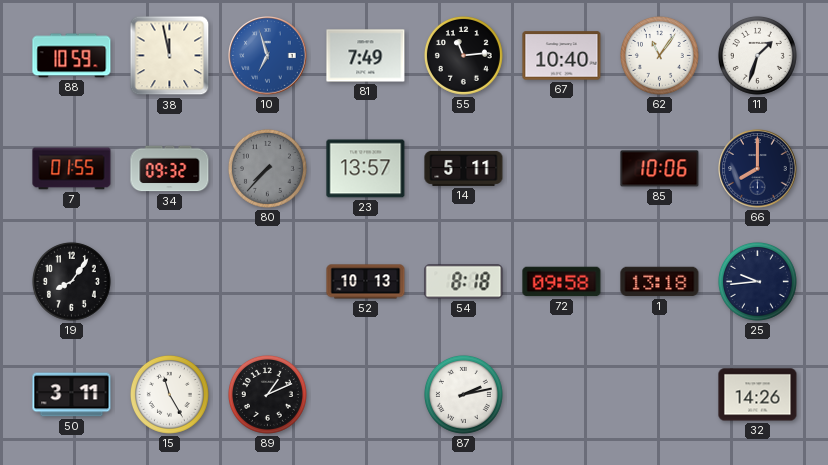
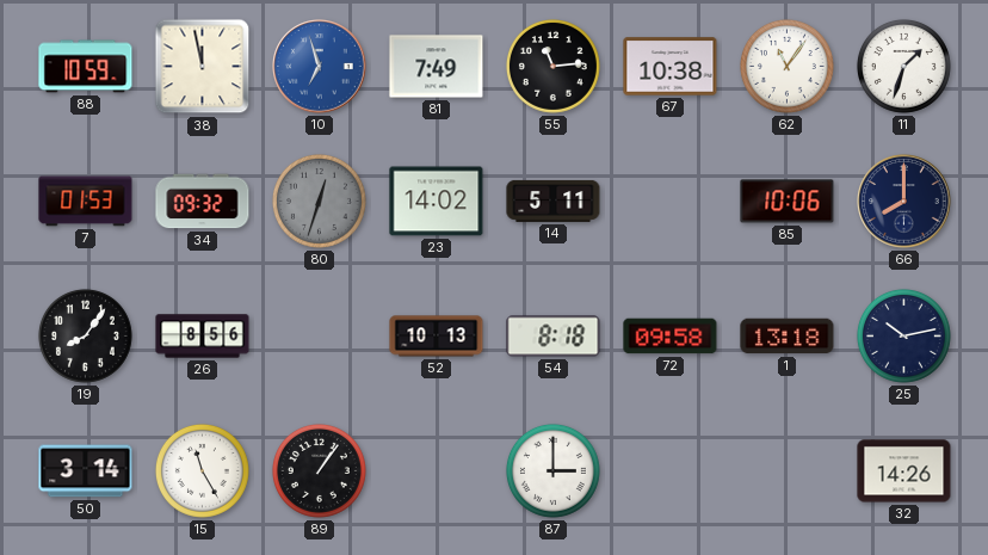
67: 10:40 -> 10:38
7: 01:55 -> 01:53
80: 7:37 -> 12:33
23: 13:57 -> 14:02
26: none -> 8:56
25: 9:44 -> 10:13
50: 3:11 -> 3:14
89: 1:11 -> 1:06
87: 2:13 -> 3:00
